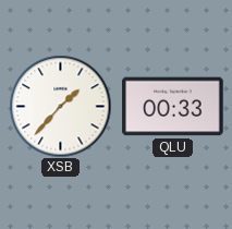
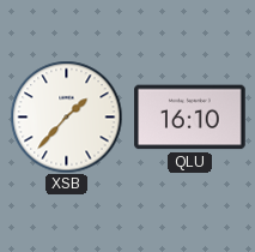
QLU: 00:33 -> 16:10
